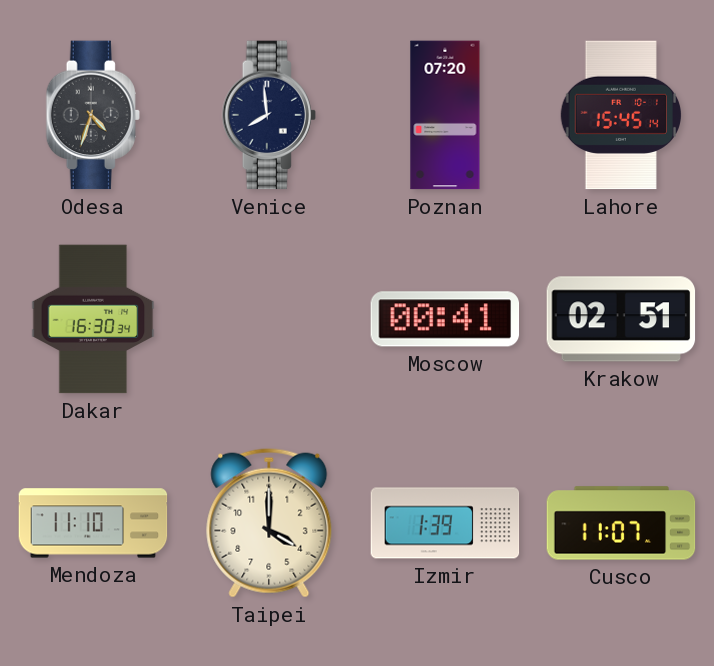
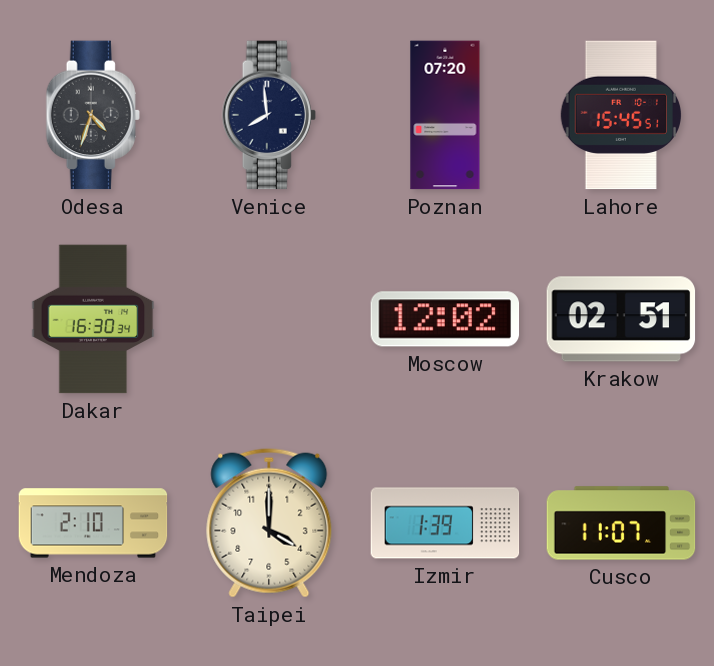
Lahore: 15:45:14 -> 15:45:51
Moscow: 00:41 -> 12:02
Mendoza: 11:10 -> 2:10
